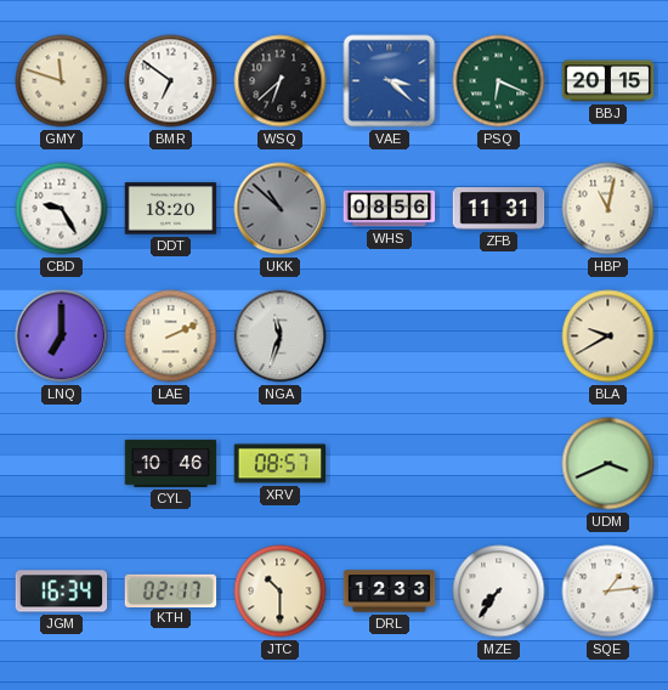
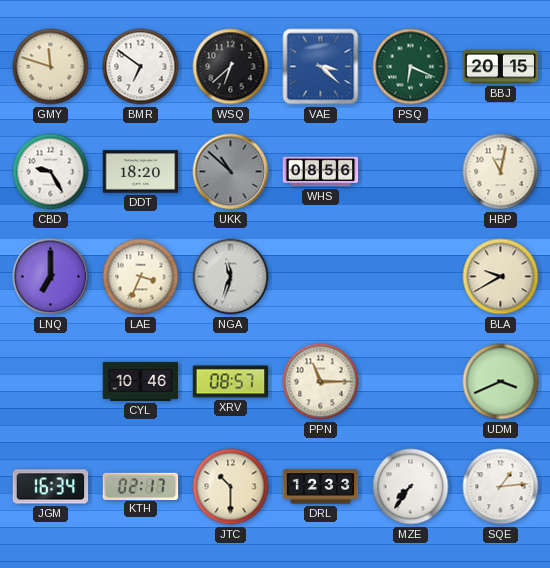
ZFB: 11:31 -> none
LAE: 2:11 -> 3:34
PPN: none -> 11:15
